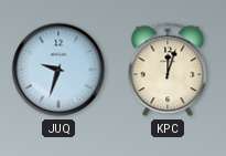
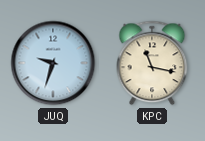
KPC: 12:03 -> 11:17
